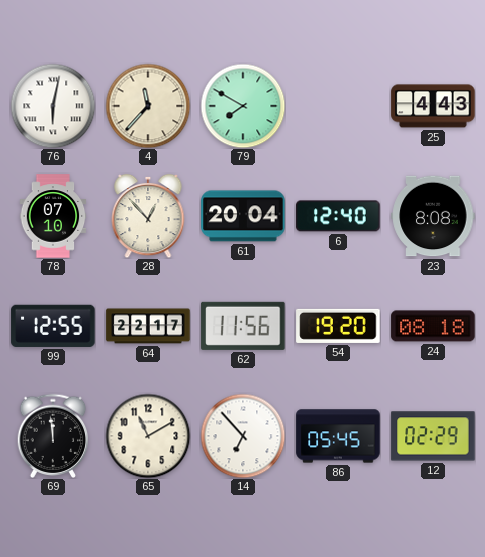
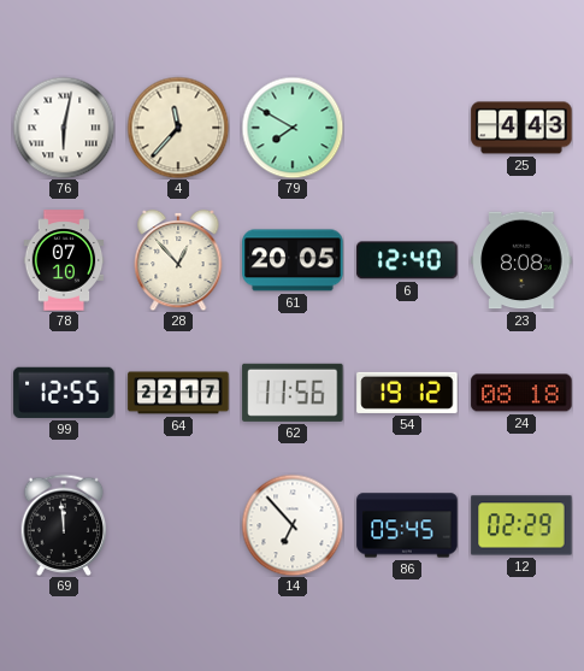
61: 20:04 -> 20:05
54: 19:20 -> 19:12
65: 11:10 -> none
